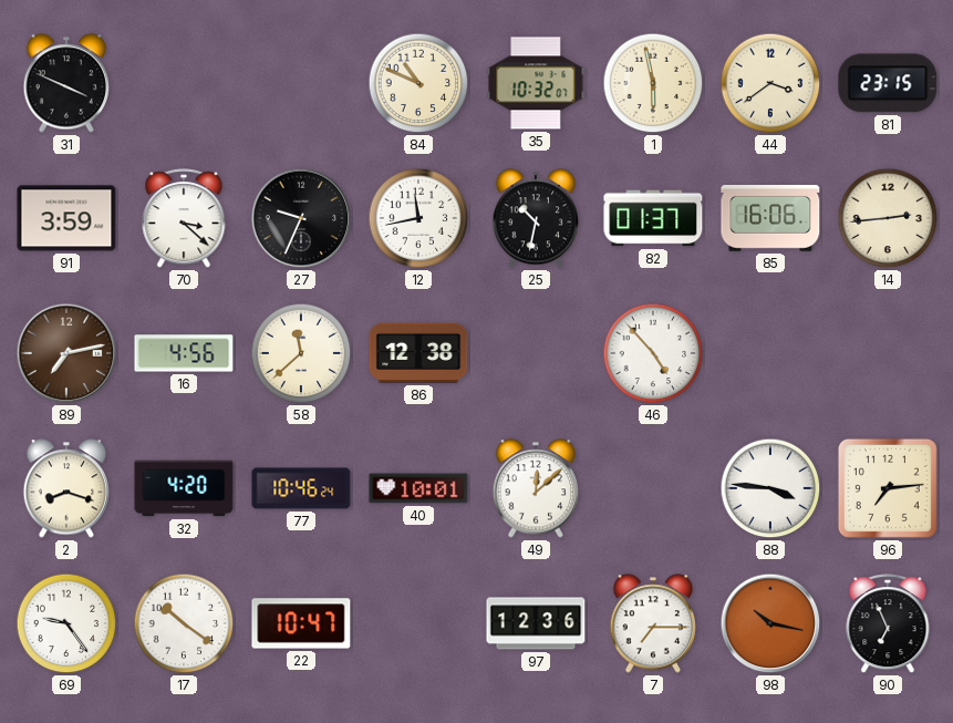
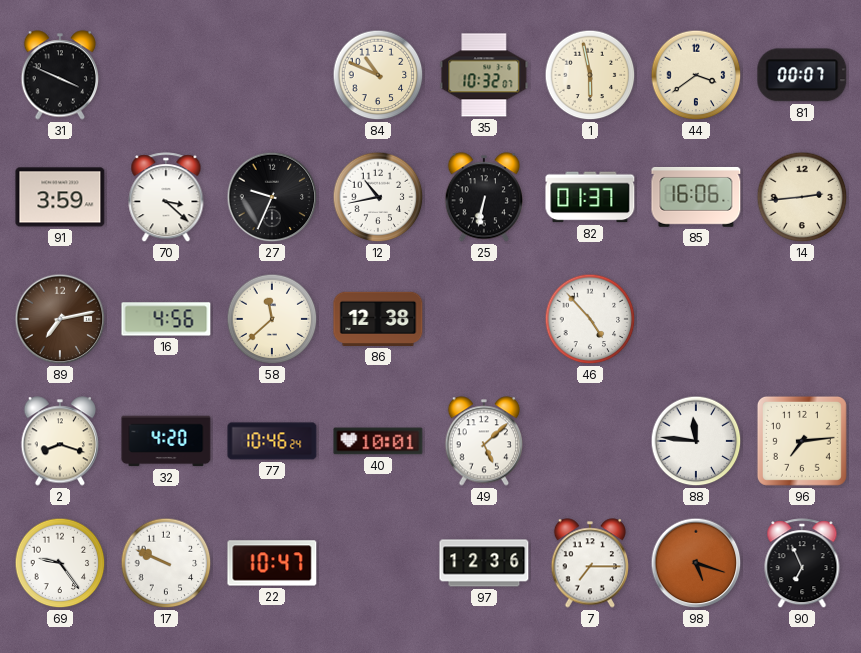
81: 23:15 -> 00:07
12: 11:43 -> 10:43
25: 10:32 -> 6:32
49: 12:08 -> 5:08
88: 3:46 -> 11:46
17: 10:21 -> 9:49
98: 10:17 -> 5:18
